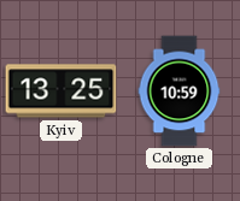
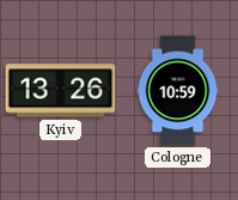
Kyiv: 13:25 -> 13:26
